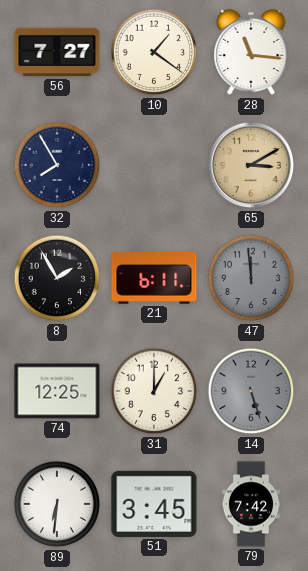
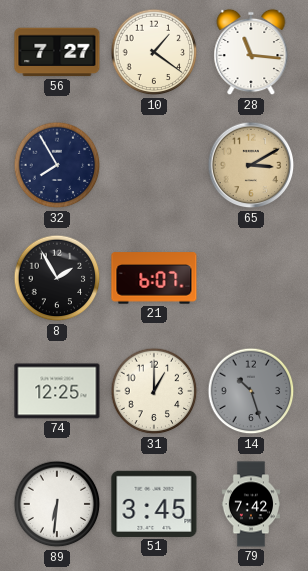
21: 6:11 -> 6:07
47: 11:59 -> none
14: 5:27 -> 10:27
